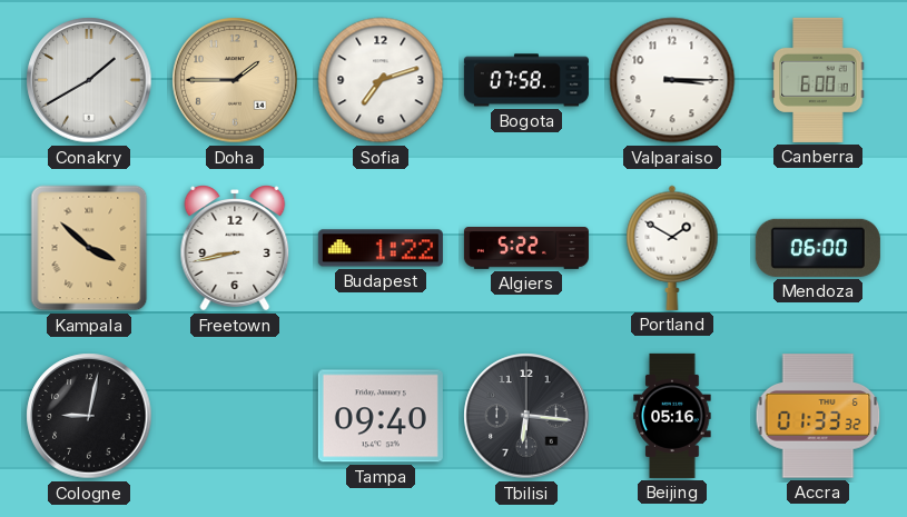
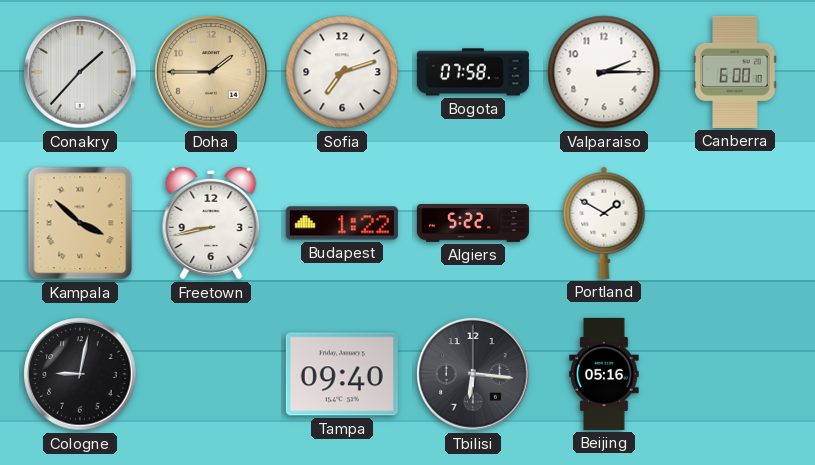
Conakry: 1:40 -> 1:37
Valparaiso: 3:15 -> 2:15
Mendoza: 06:00 -> none
Accra: 01:33 -> none
